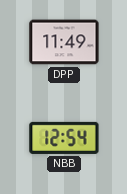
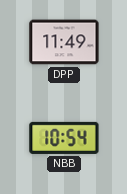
NBB: 12:54 -> 10:54
